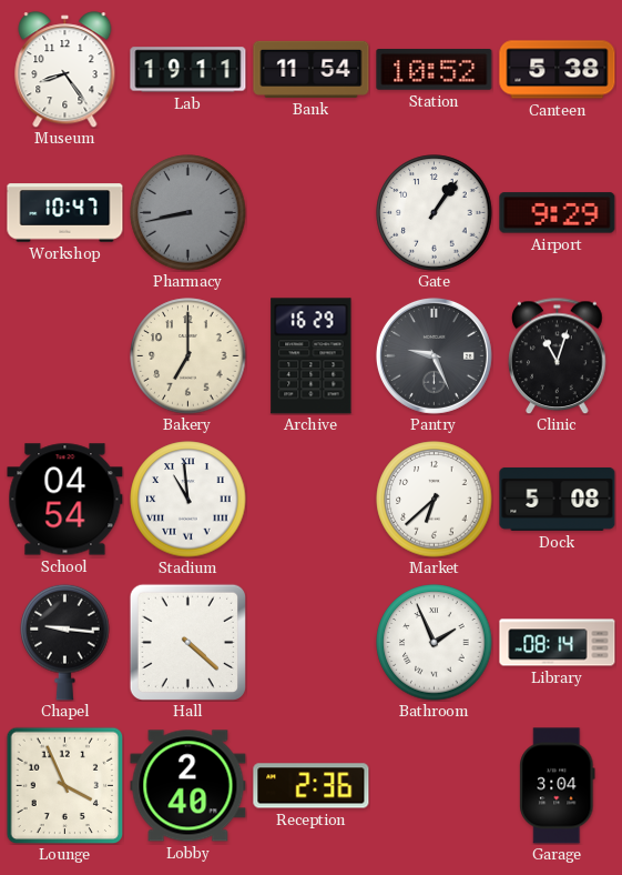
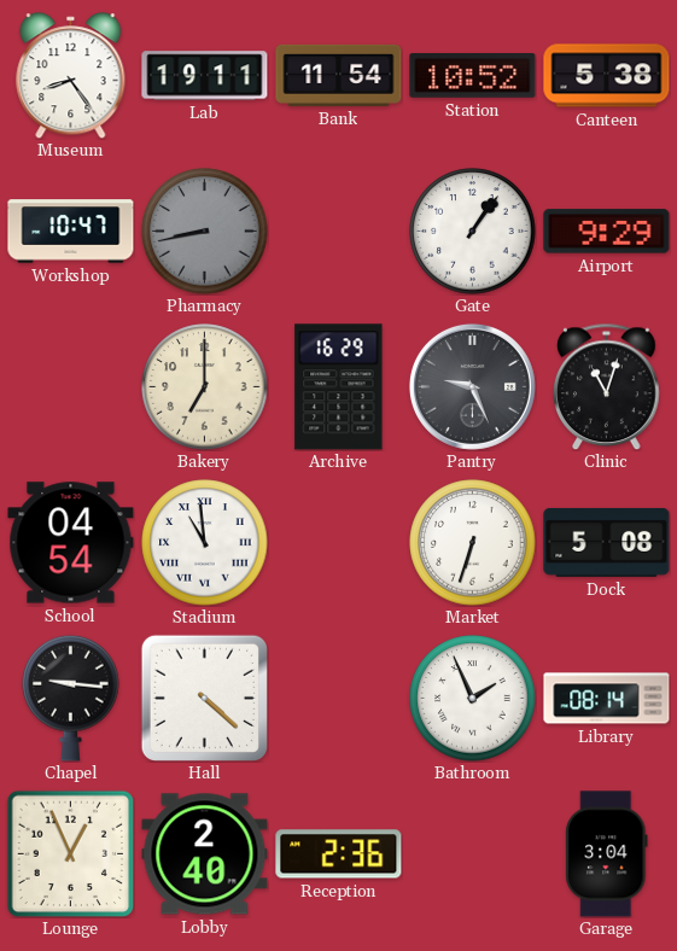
Market: 6:38 -> 6:33
Lounge: 3:56 -> 12:56
